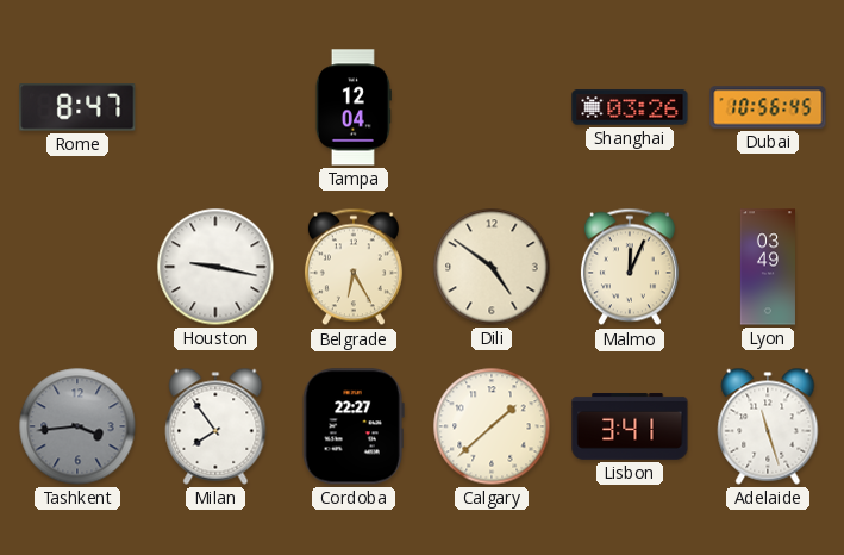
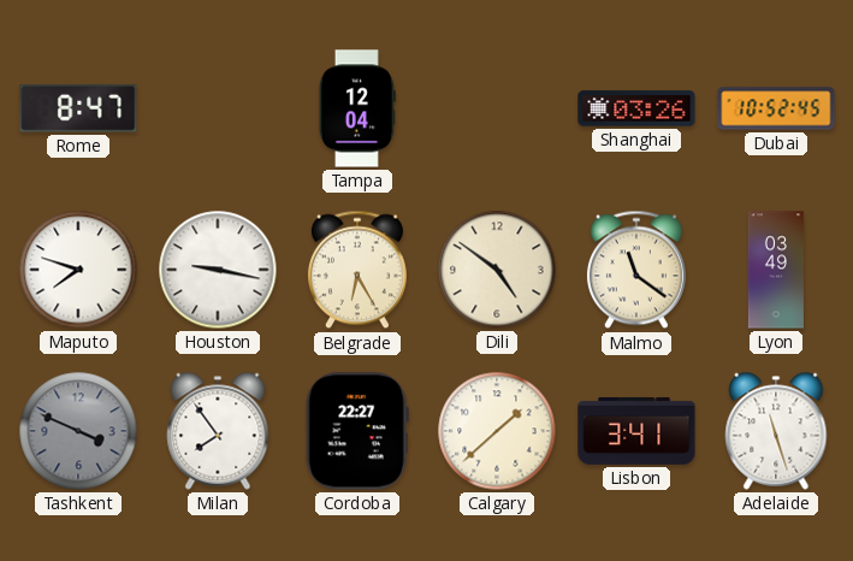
Dubai: 10:56 -> 10:52
Maputo: none -> 7:48
Malmo: 12:04 -> 11:21
Tashkent: 3:44 -> 3:49
